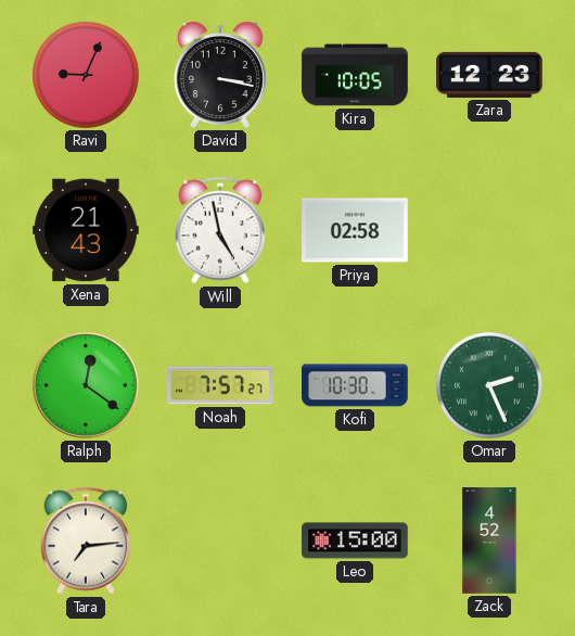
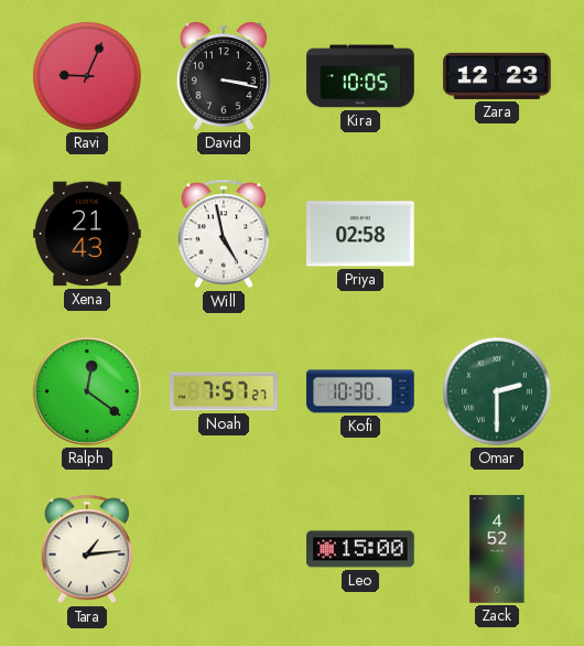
Omar: 2:26 -> 2:30
Tara: 7:14 -> 1:14
